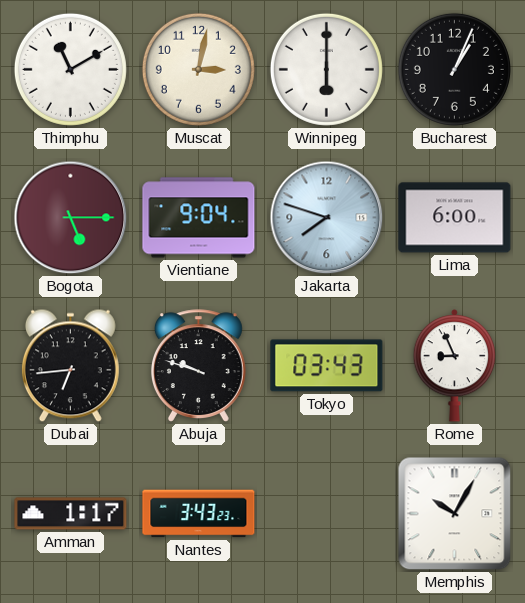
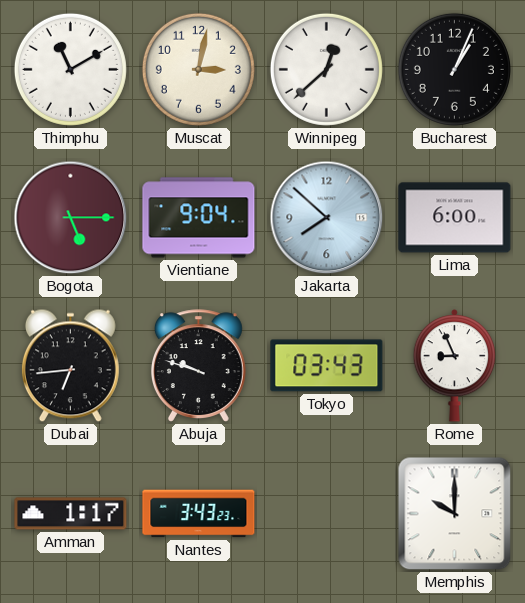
Winnipeg: 6:00 -> 12:38
Jakarta: 7:48 -> 7:52
Memphis: 10:05 -> 10:00
